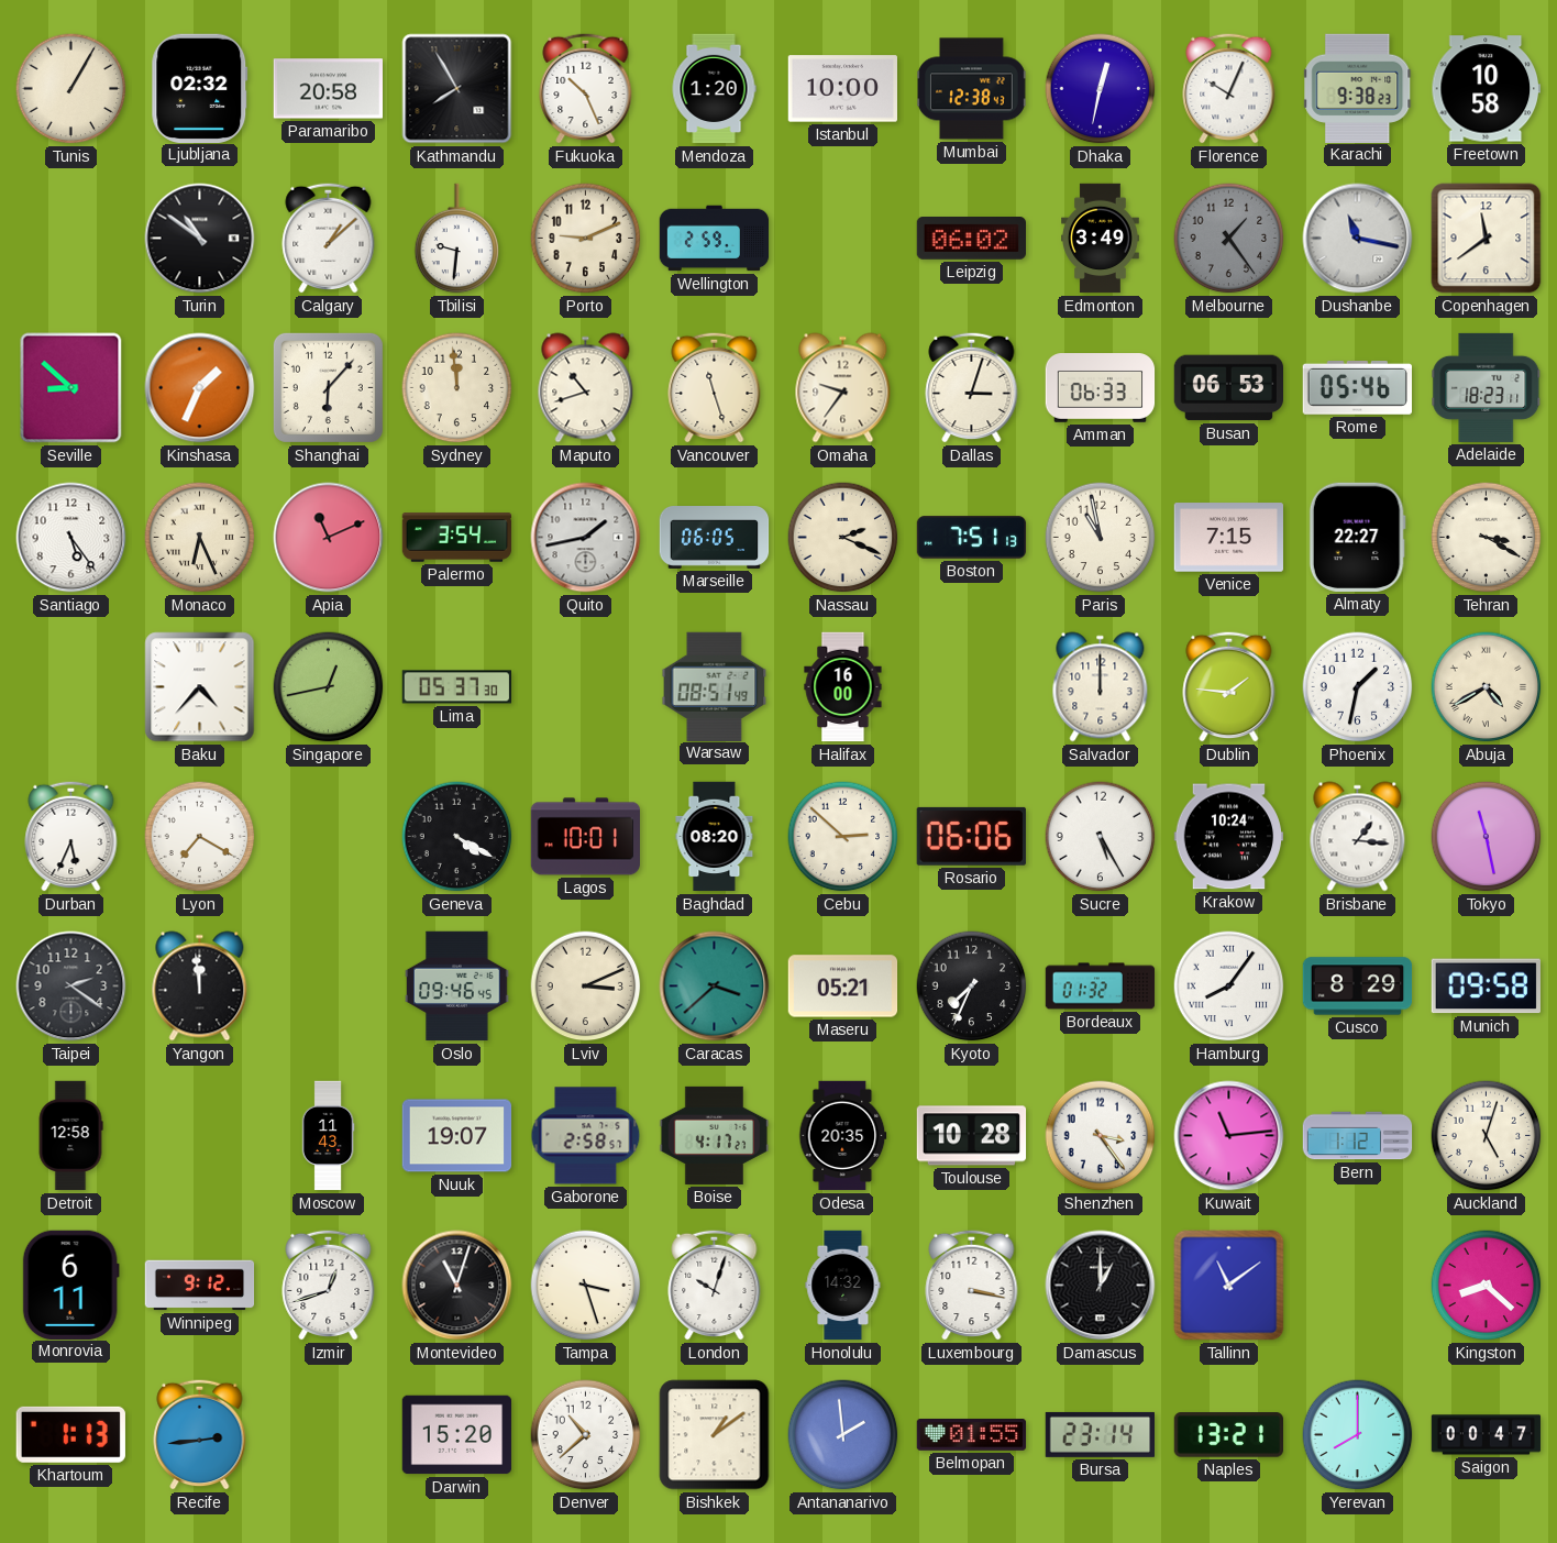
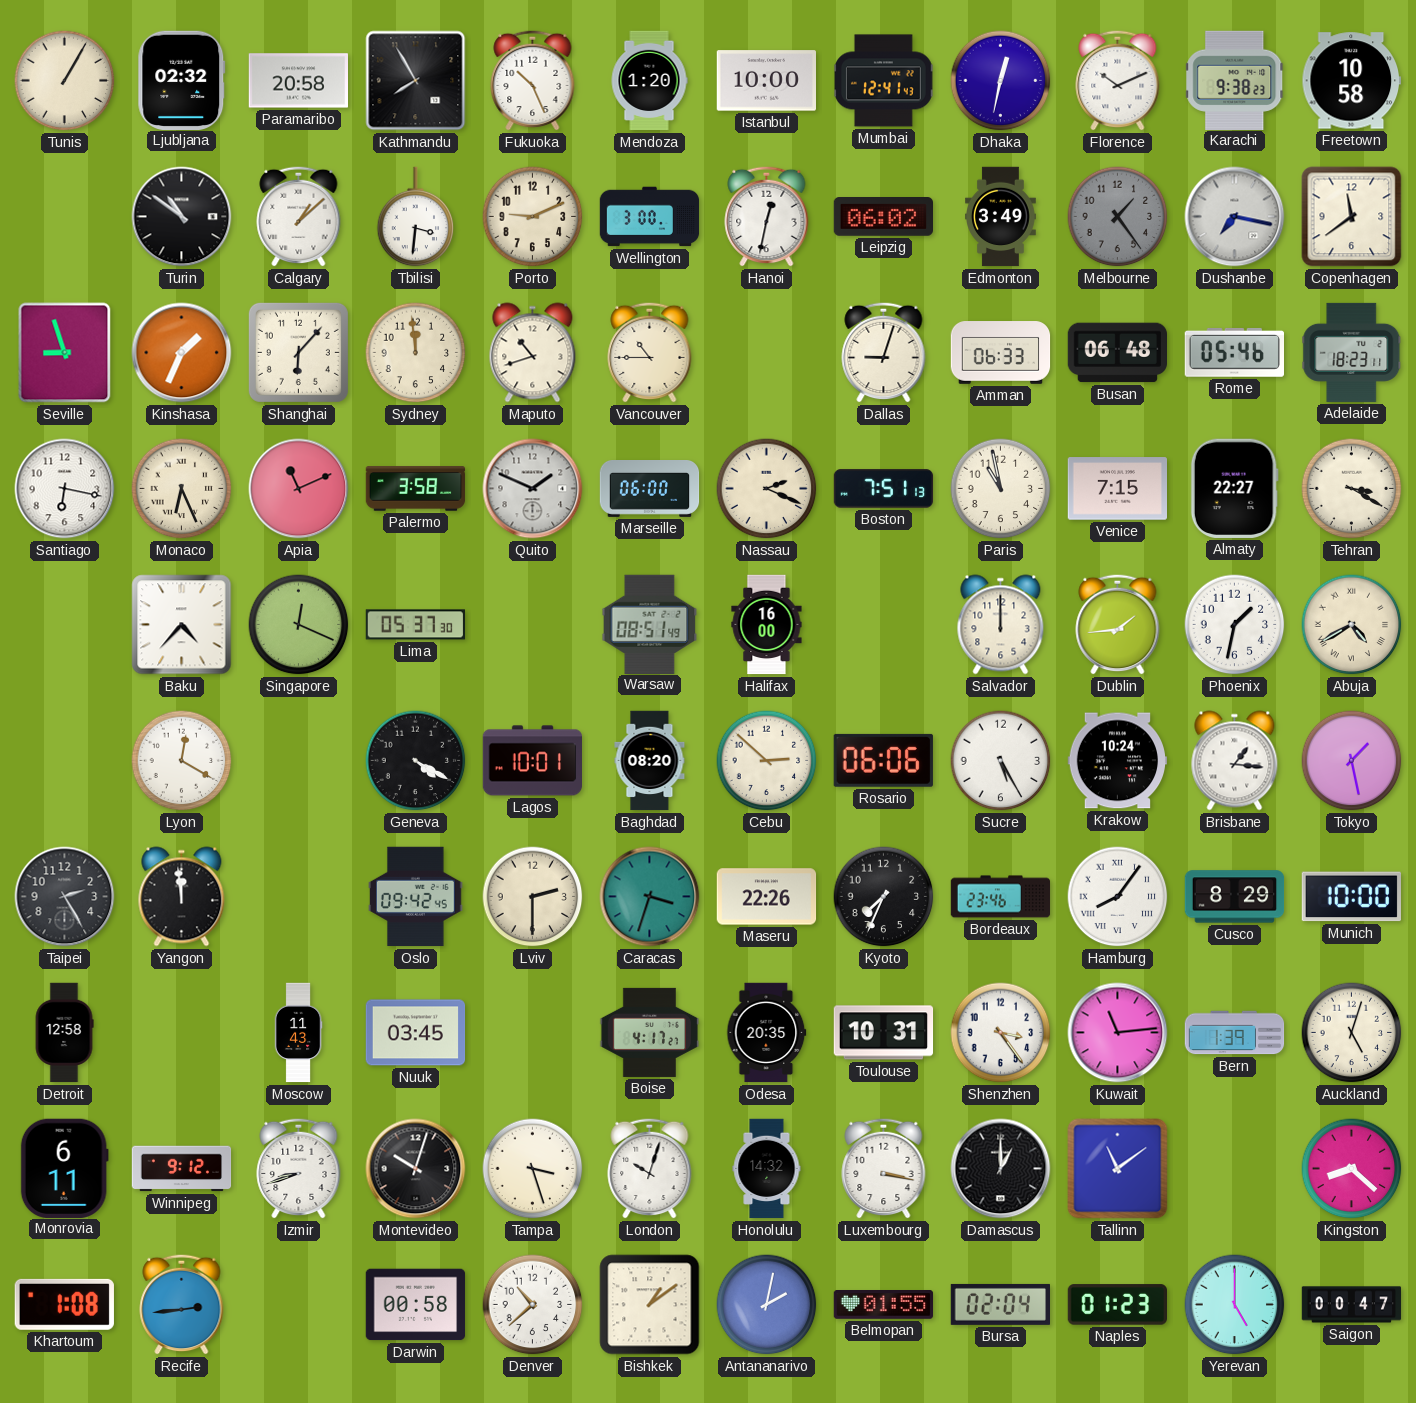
Mumbai: 12:38 -> 12:41
Florence: 10:04 -> 10:11
Tbilisi: 9:31 -> 3:31
Wellington: 2:59 -> 3:00
Hanoi: none -> 12:32
Dushanbe: 11:17 -> 7:17
Seville: 8:52 -> 8:57
Vancouver: 11:27 -> 10:45
Omaha: 9:36 -> none
Dallas: 3:03 -> 9:03
Busan: 06:53 -> 06:48
Santiago: 5:24 -> 6:17
Palermo: 3:54 -> 3:58
Quito: 1:43 -> 1:49
Marseille: 06:05 -> 06:00
Singapore: 12:43 -> 12:19
Dublin: 1:46 -> 1:44
Durban: 5:34 -> none
Lyon: 7:20 -> 12:20
Tokyo: 11:28 -> 1:28
Taipei: 2:21 -> 2:25
Oslo: 09:46 -> 09:42
Lviv: 3:11 -> 2:30
Caracas: 3:38 -> 3:33
Maseru: 05:21 -> 22:26
Bordeaux: 01:32 -> 23:46
Munich: 09:58 -> 10:00
Nuuk: 19:07 -> 03:45
Gaborone: 2:58 -> none
Toulouse: 10:28 -> 10:31
Bern: 1:12 -> 1:39
Izmir: 12:42 -> 8:42
Montevideo: 11:03 -> 10:03
Khartoum: 1:13 -> 1:08
Darwin: 15:20 -> 00:58
Antananarivo: 1:59 -> 2:02
Bursa: 23:14 -> 02:04
Naples: 13:21 -> 01:23
Yerevan: 8:00 -> 5:00
